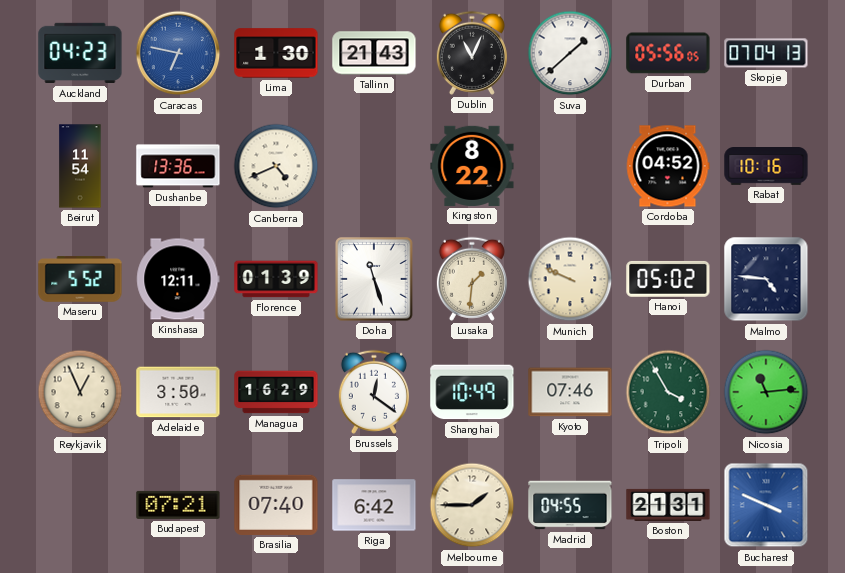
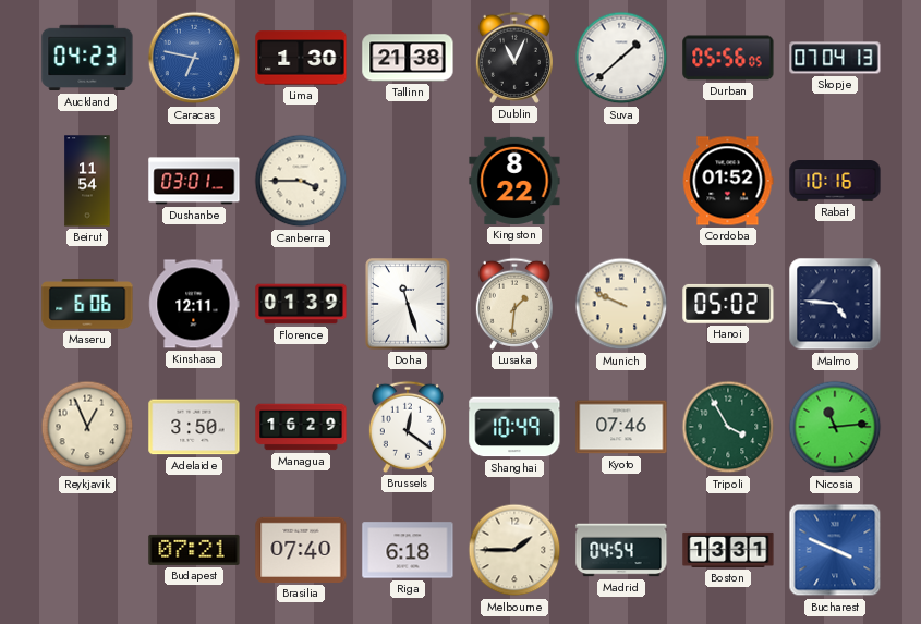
Tallinn: 21:43 -> 21:38
Dushanbe: 13:36 -> 03:01
Canberra: 4:41 -> 3:45
Cordoba: 04:52 -> 01:52
Maseru: 5:52 -> 6:06
Riga: 6:42 -> 6:18
Madrid: 04:55 -> 04:54
Boston: 21:31 -> 13:31
